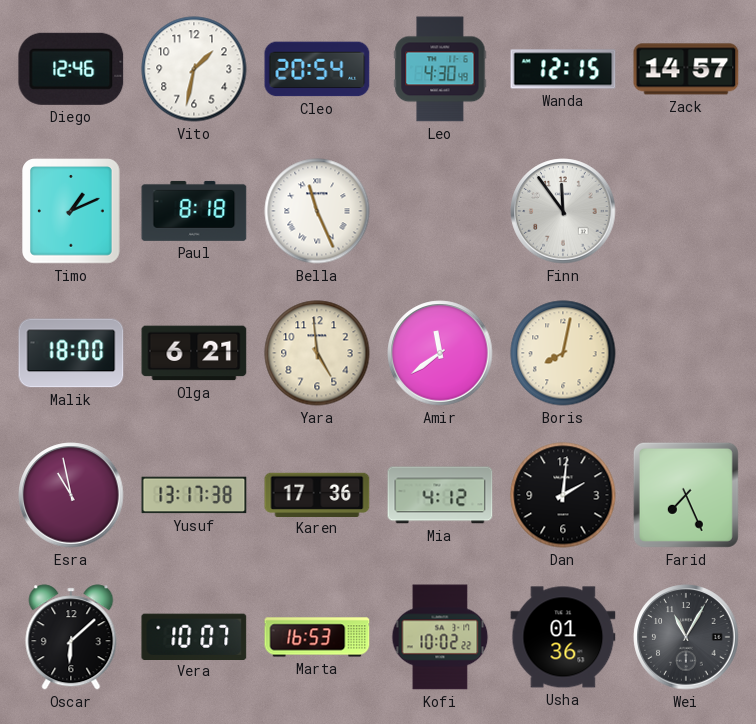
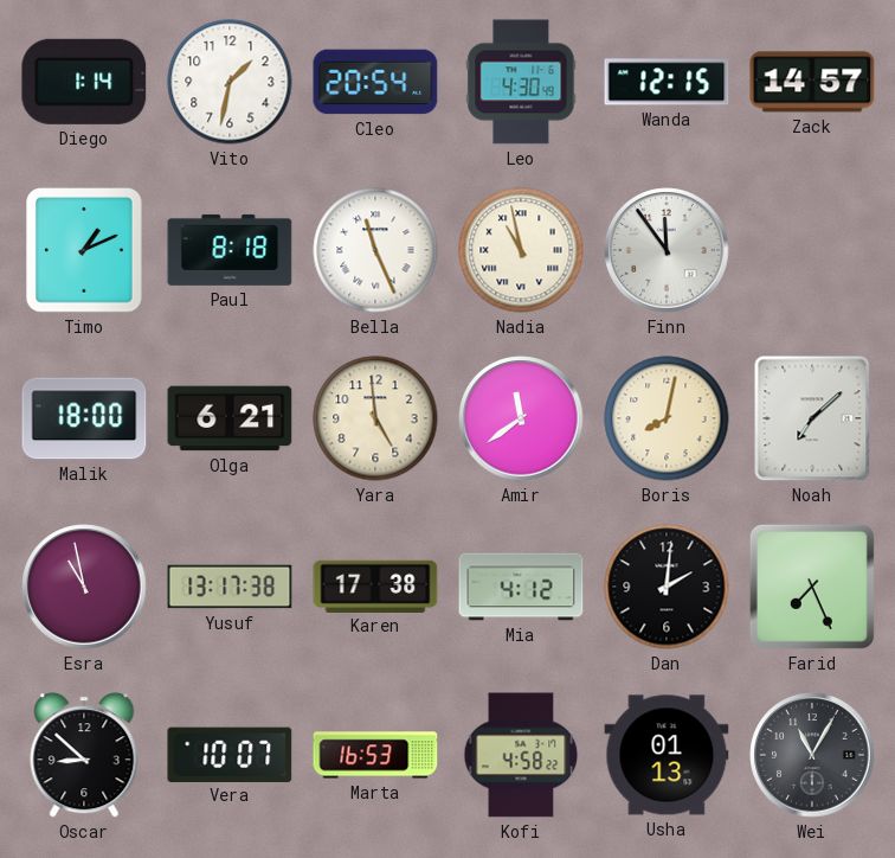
Diego: 12:46 -> 1:14
Nadia: none -> 10:58
Noah: none -> 7:08
Karen: 17:36 -> 17:38
Oscar: 6:08 -> 8:52
Kofi: 10:02 -> 4:58
Usha: 01:36 -> 01:13
